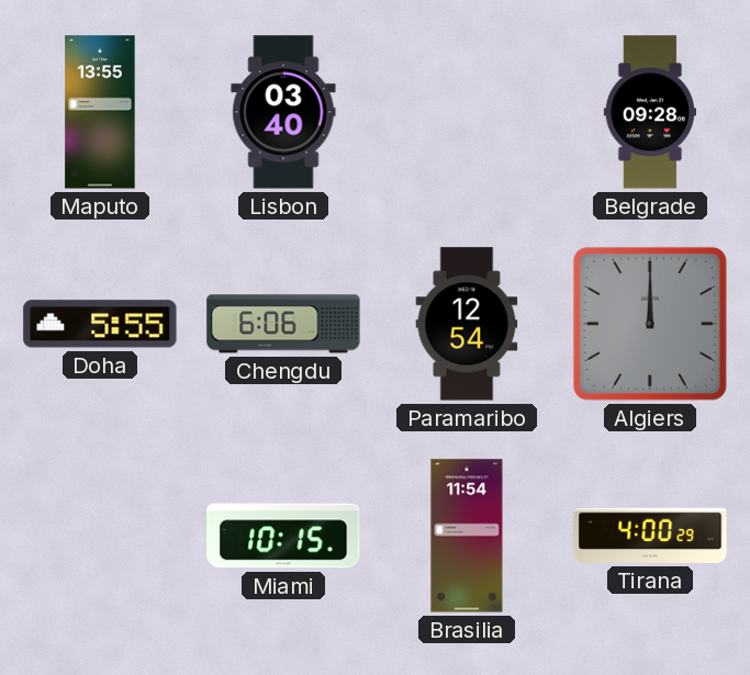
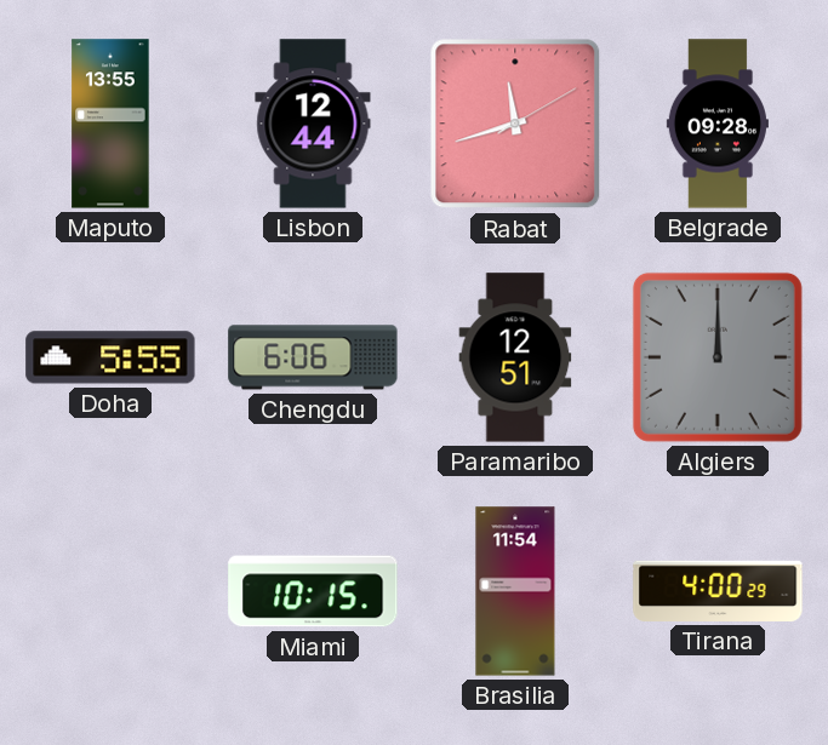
Lisbon: 03:40 -> 12:44
Rabat: none -> 11:42
Paramaribo: 12:54 -> 12:51
